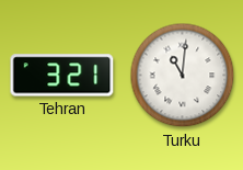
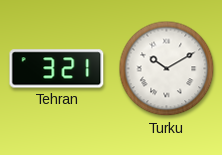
Turku: 11:01 -> 10:10
